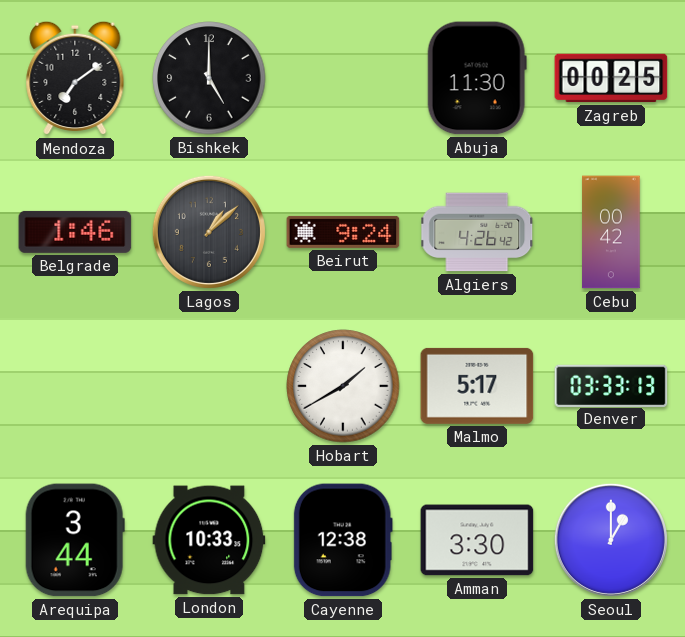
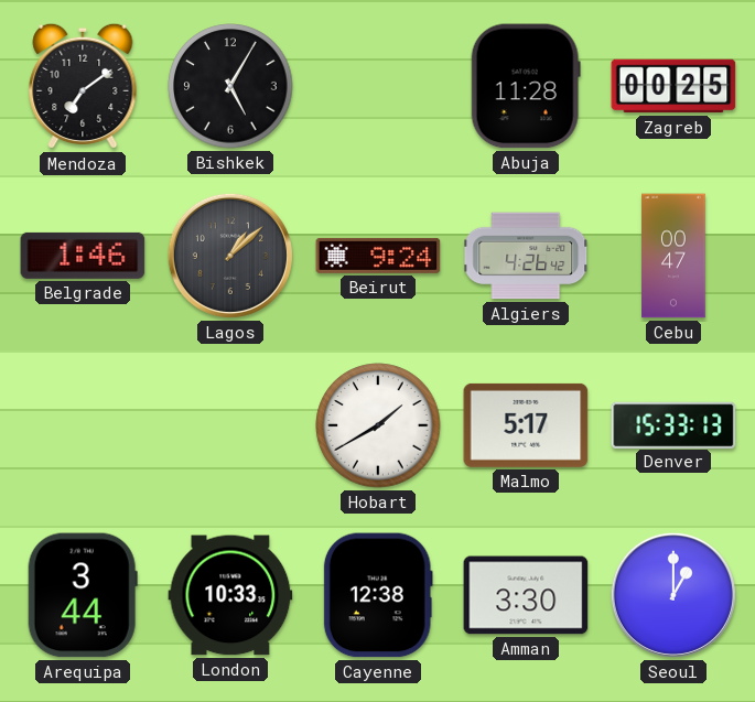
Bishkek: 5:00 -> 5:05
Abuja: 11:30 -> 11:28
Cebu: 00:42 -> 00:47
Denver: 03:33 -> 15:33
